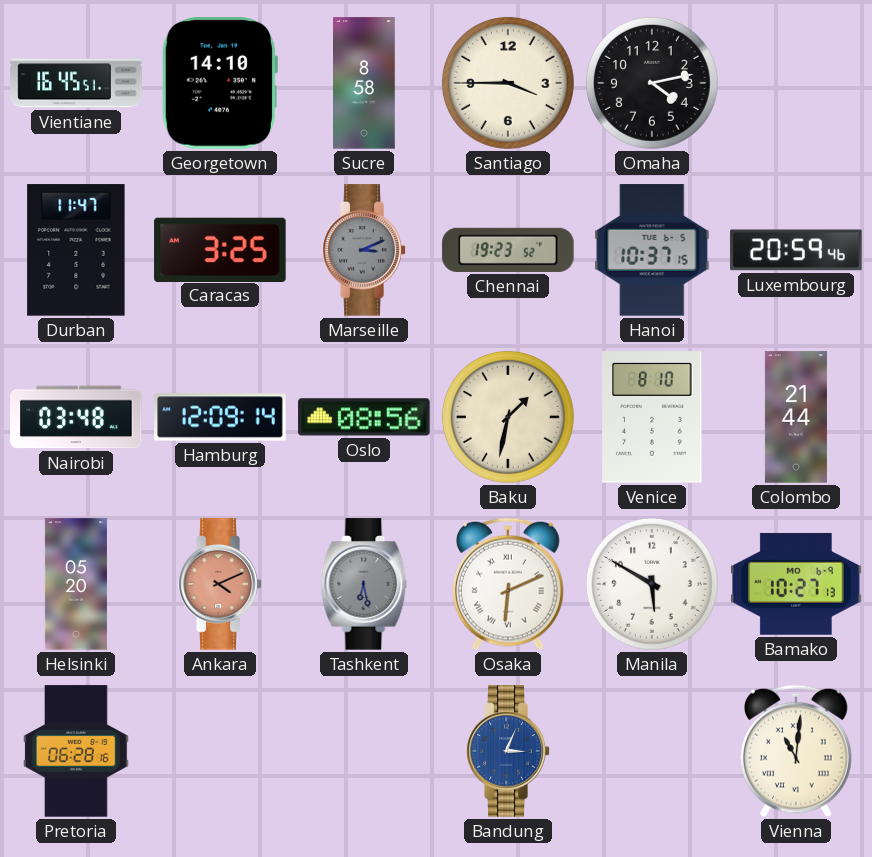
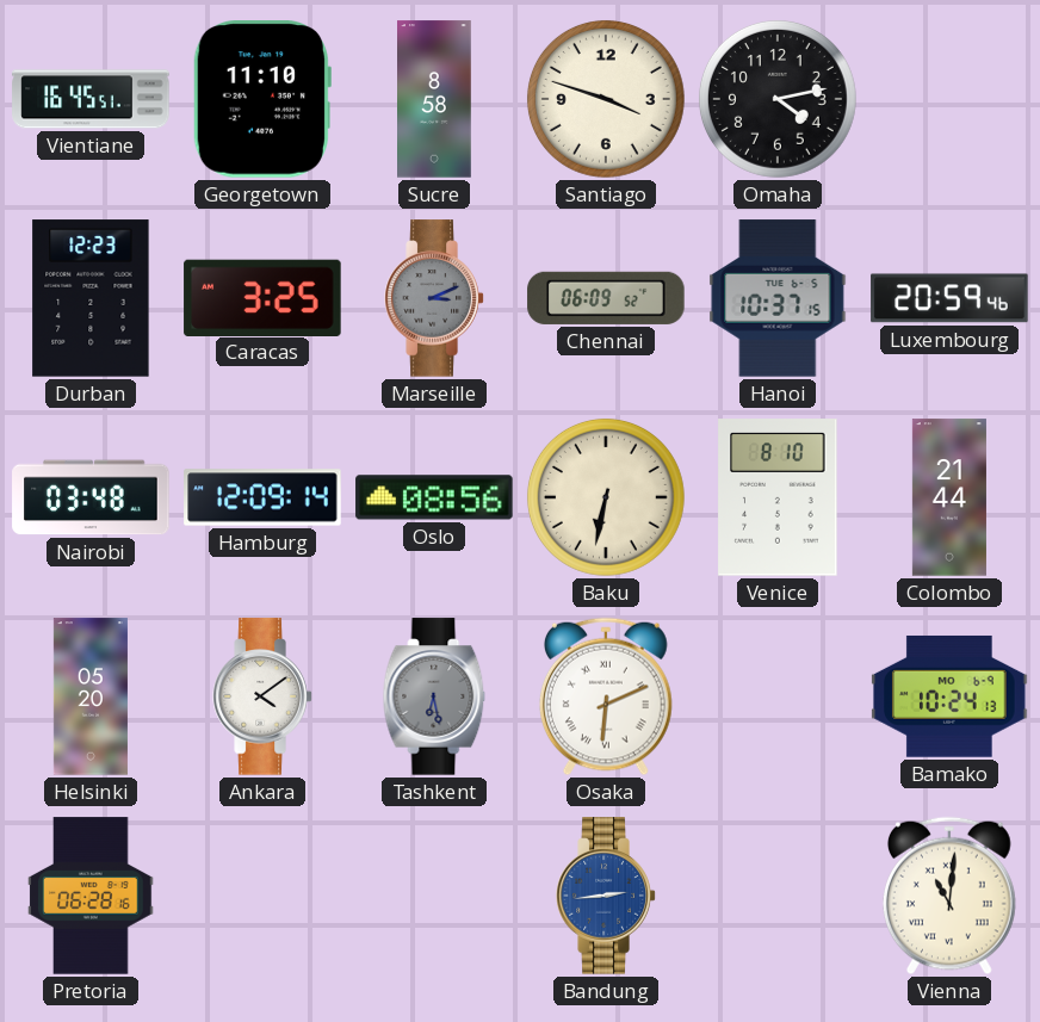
Georgetown: 14:10 -> 11:10
Santiago: 3:45 -> 3:48
Durban: 11:47 -> 12:23
Chennai: 19:23 -> 06:09
Baku: 1:32 -> 6:32
Ankara: 4:11 -> 4:09
Ankara dial: salmon -> white
Manila: 5:50 -> none
Bamako: 10:27 -> 10:24
Bandung: 3:04 -> 2:44
